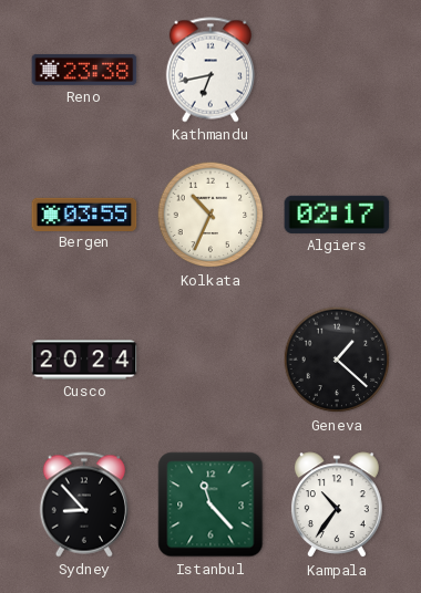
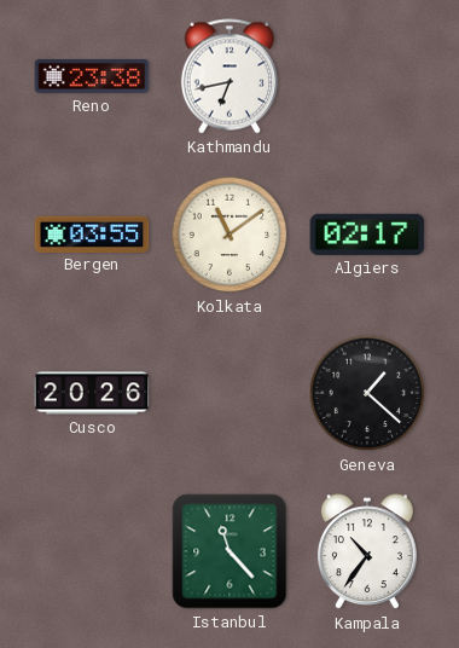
Kolkata: 10:34 -> 11:09
Cusco: 20:24 -> 20:26
Sydney: 8:53 -> none
